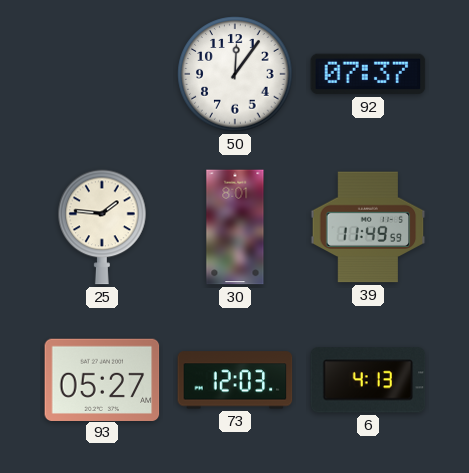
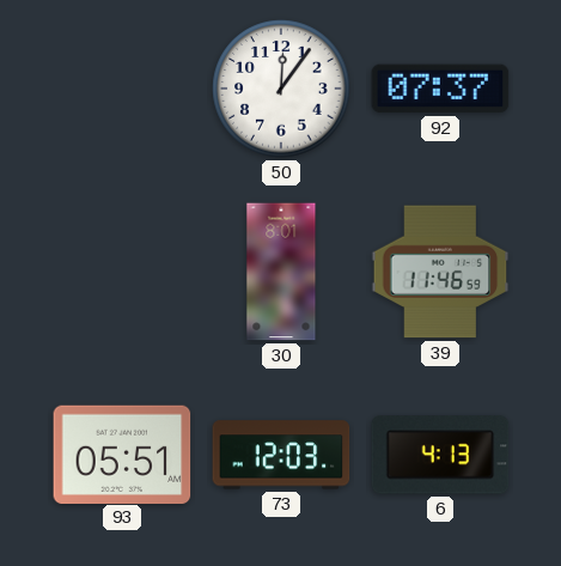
25: 1:46 -> none
39: 11:49 -> 11:46
93: 05:27 -> 05:51
